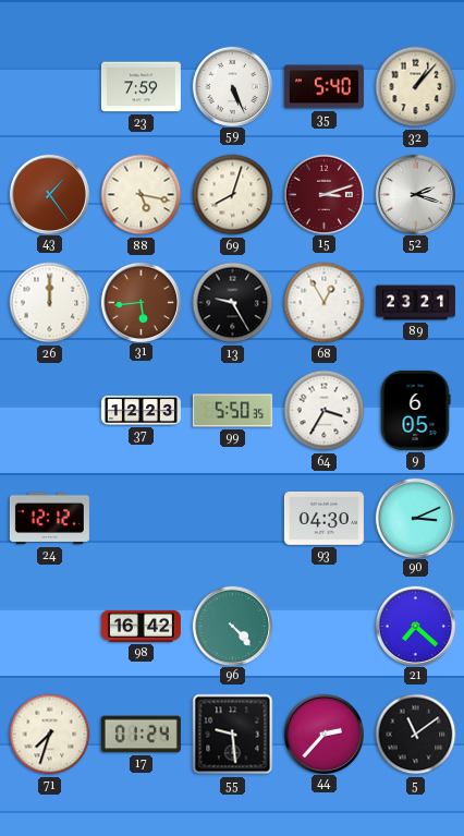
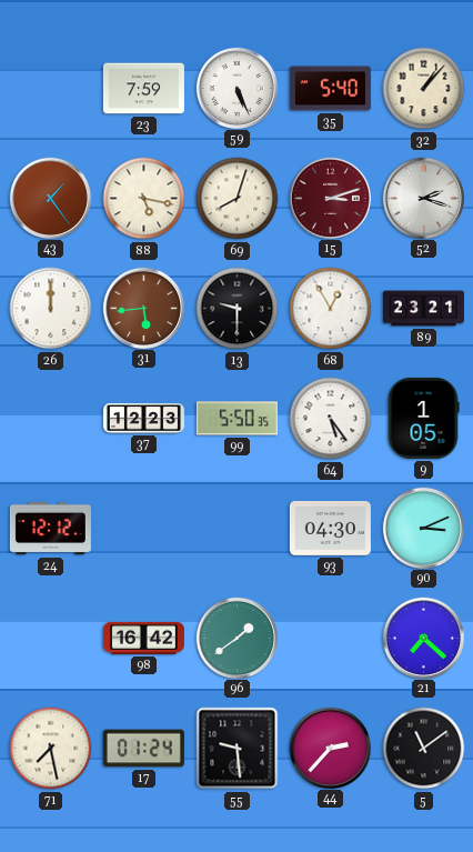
13: 9:25 -> 9:30
64: 3:35 -> 5:24
9: 6:05 -> 1:05
96: 4:23 -> 1:39
71: 7:33 -> 7:28
